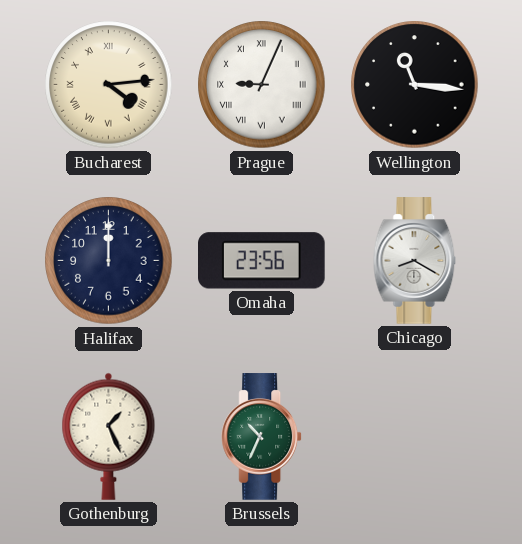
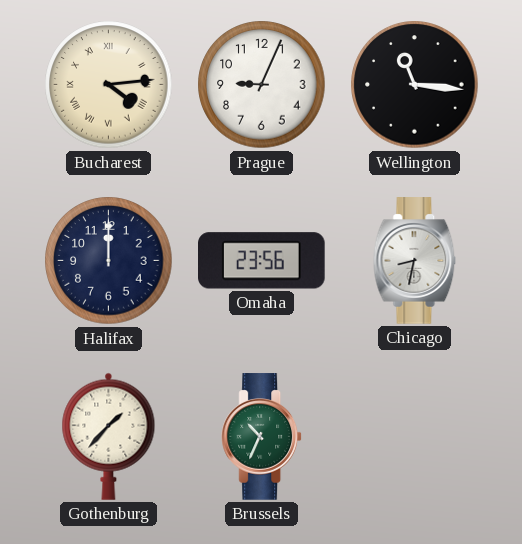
Prague numerals: Roman -> Arabic
Chicago: 8:20 -> 8:32
Gothenburg: 1:26 -> 1:37
